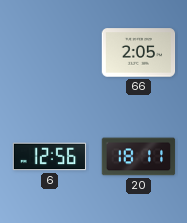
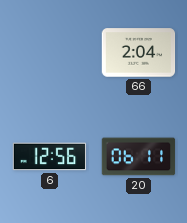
66: 2:05 -> 2:04
20: 18:11 -> 06:11
